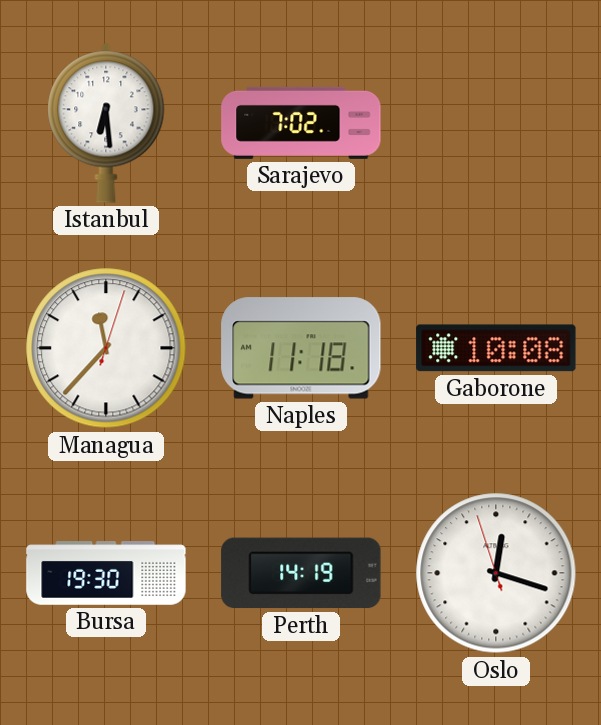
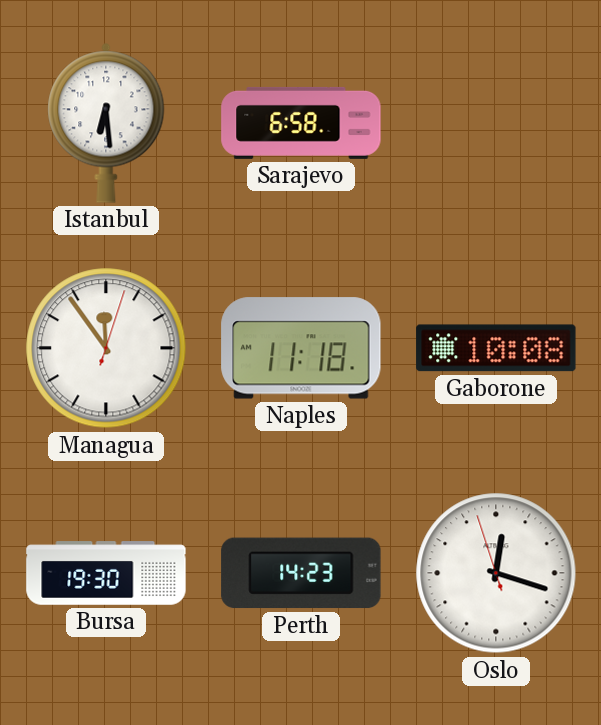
Sarajevo: 7:02 -> 6:58
Managua: 11:37 -> 11:54
Perth: 14:19 -> 14:23
